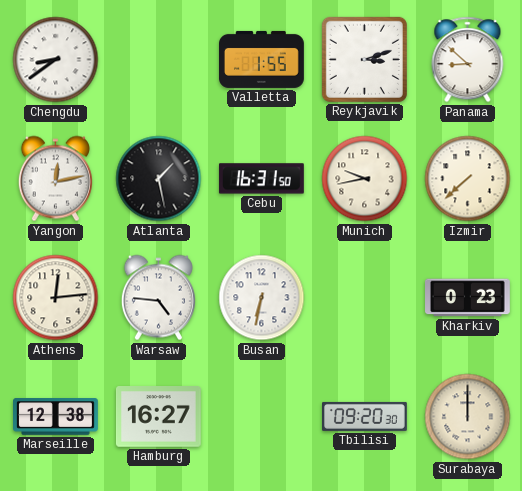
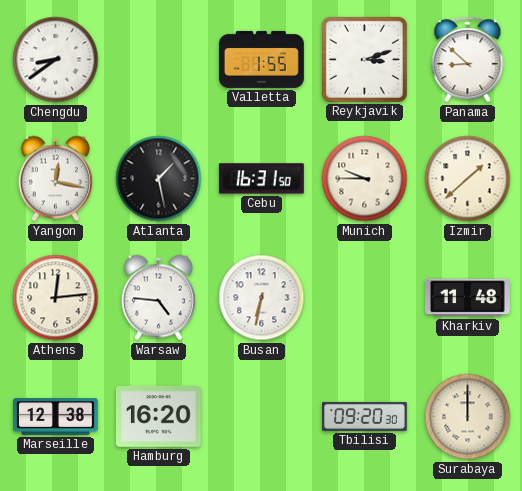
Yangon: 12:13 -> 12:17
Munich: 9:43 -> 9:45
Izmir: 7:38 -> 1:38
Kharkiv: 0:23 -> 11:48
Hamburg: 16:27 -> 16:20
